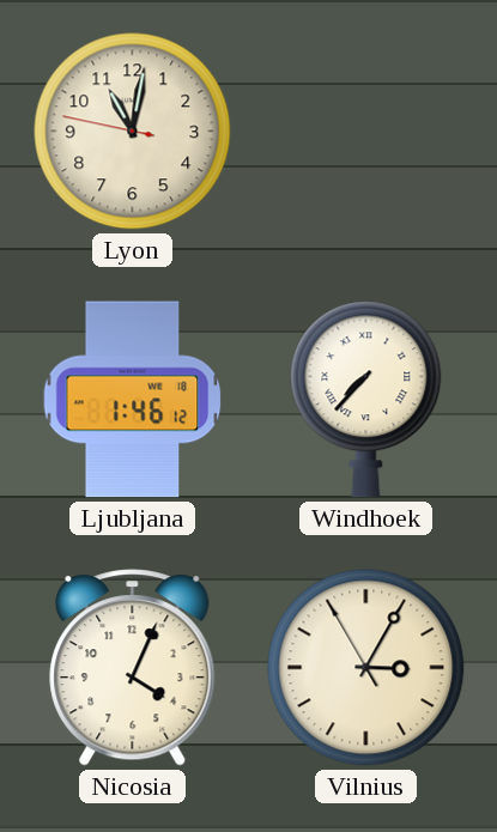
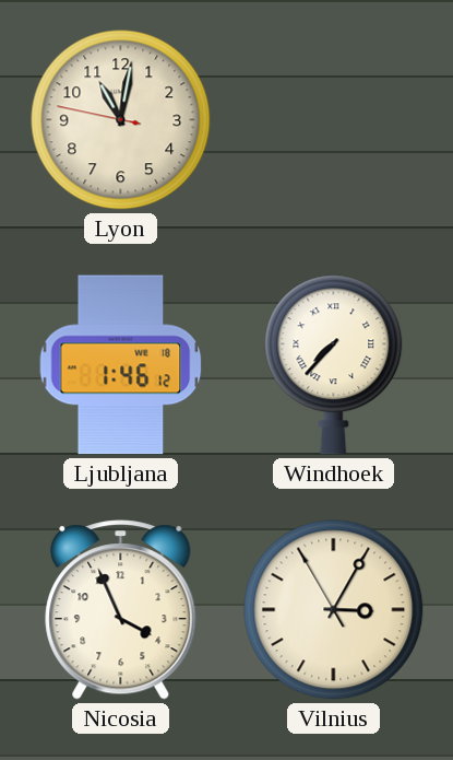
Nicosia: 4:04 -> 3:56
